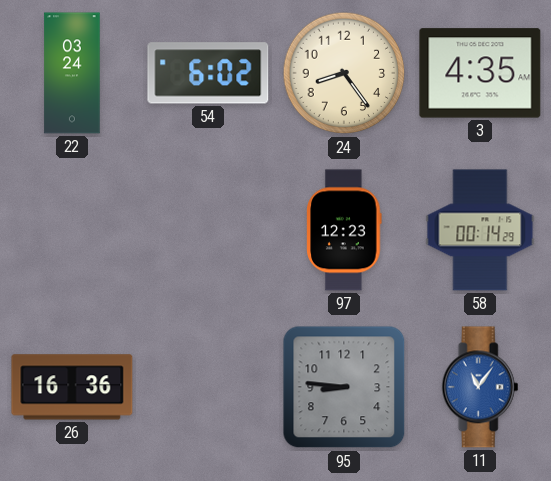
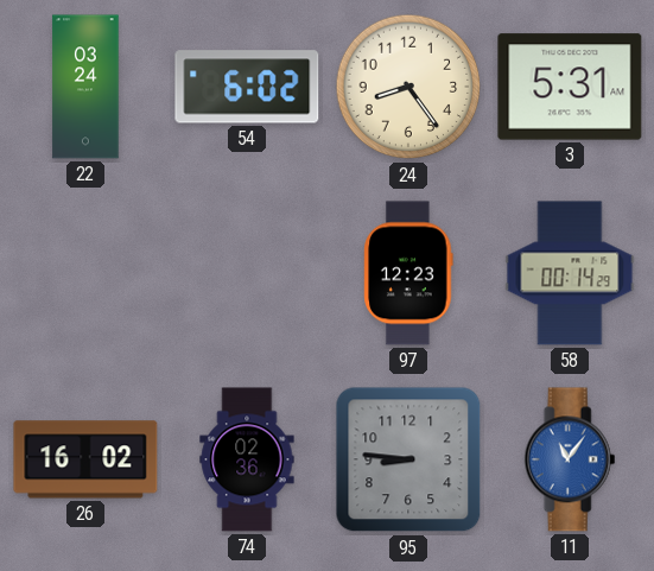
3: 4:35 -> 5:31
26: 16:36 -> 16:02
74: none -> 02:36
